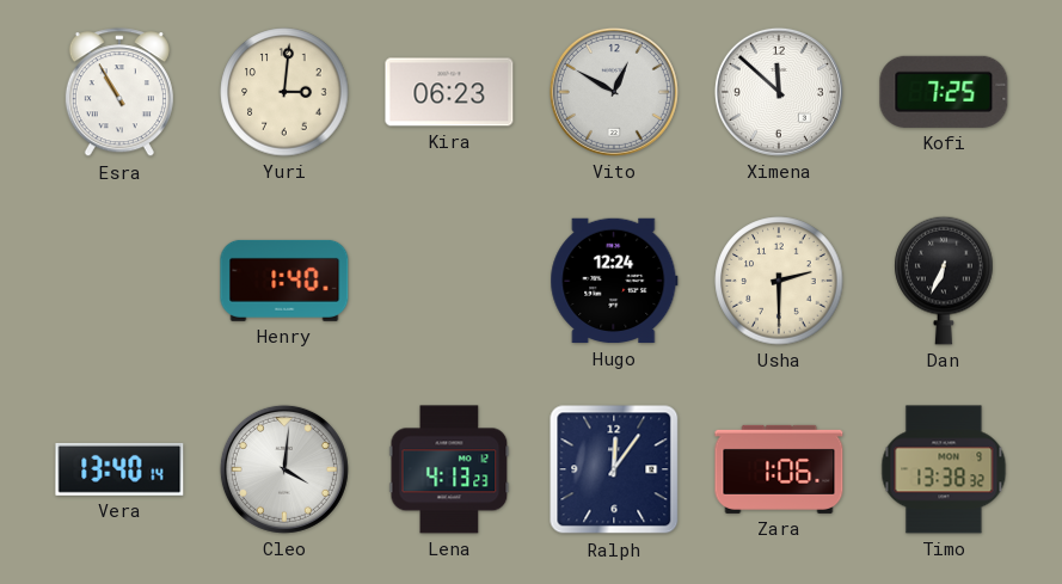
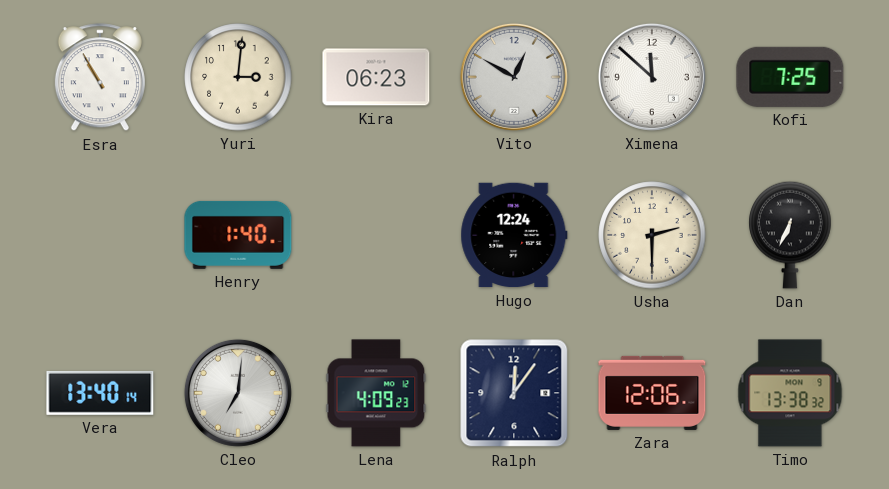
Cleo: 4:01 -> 7:01
Lena: 4:13 -> 4:09
Zara: 1:06 -> 12:06
